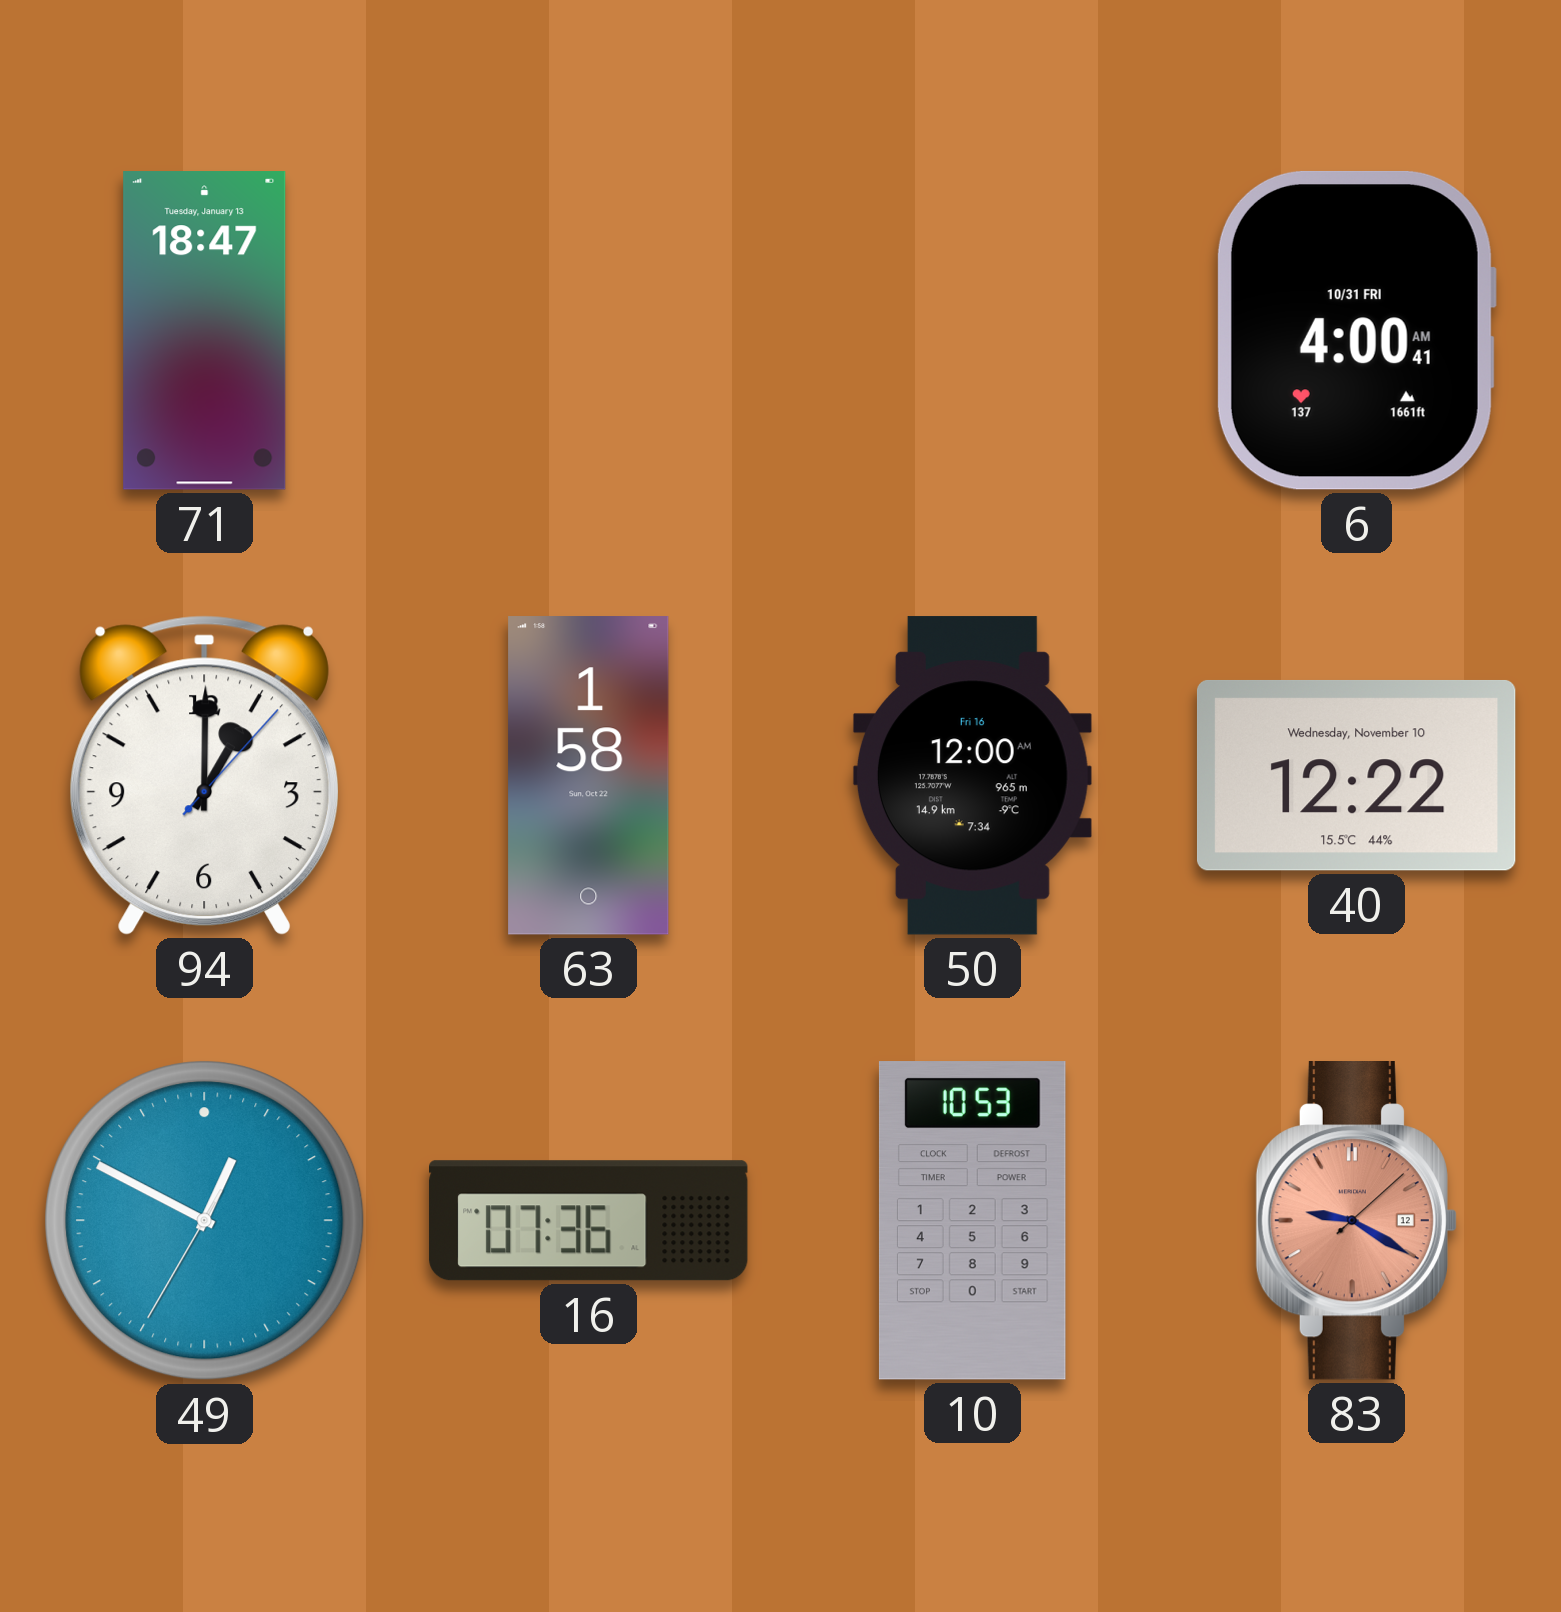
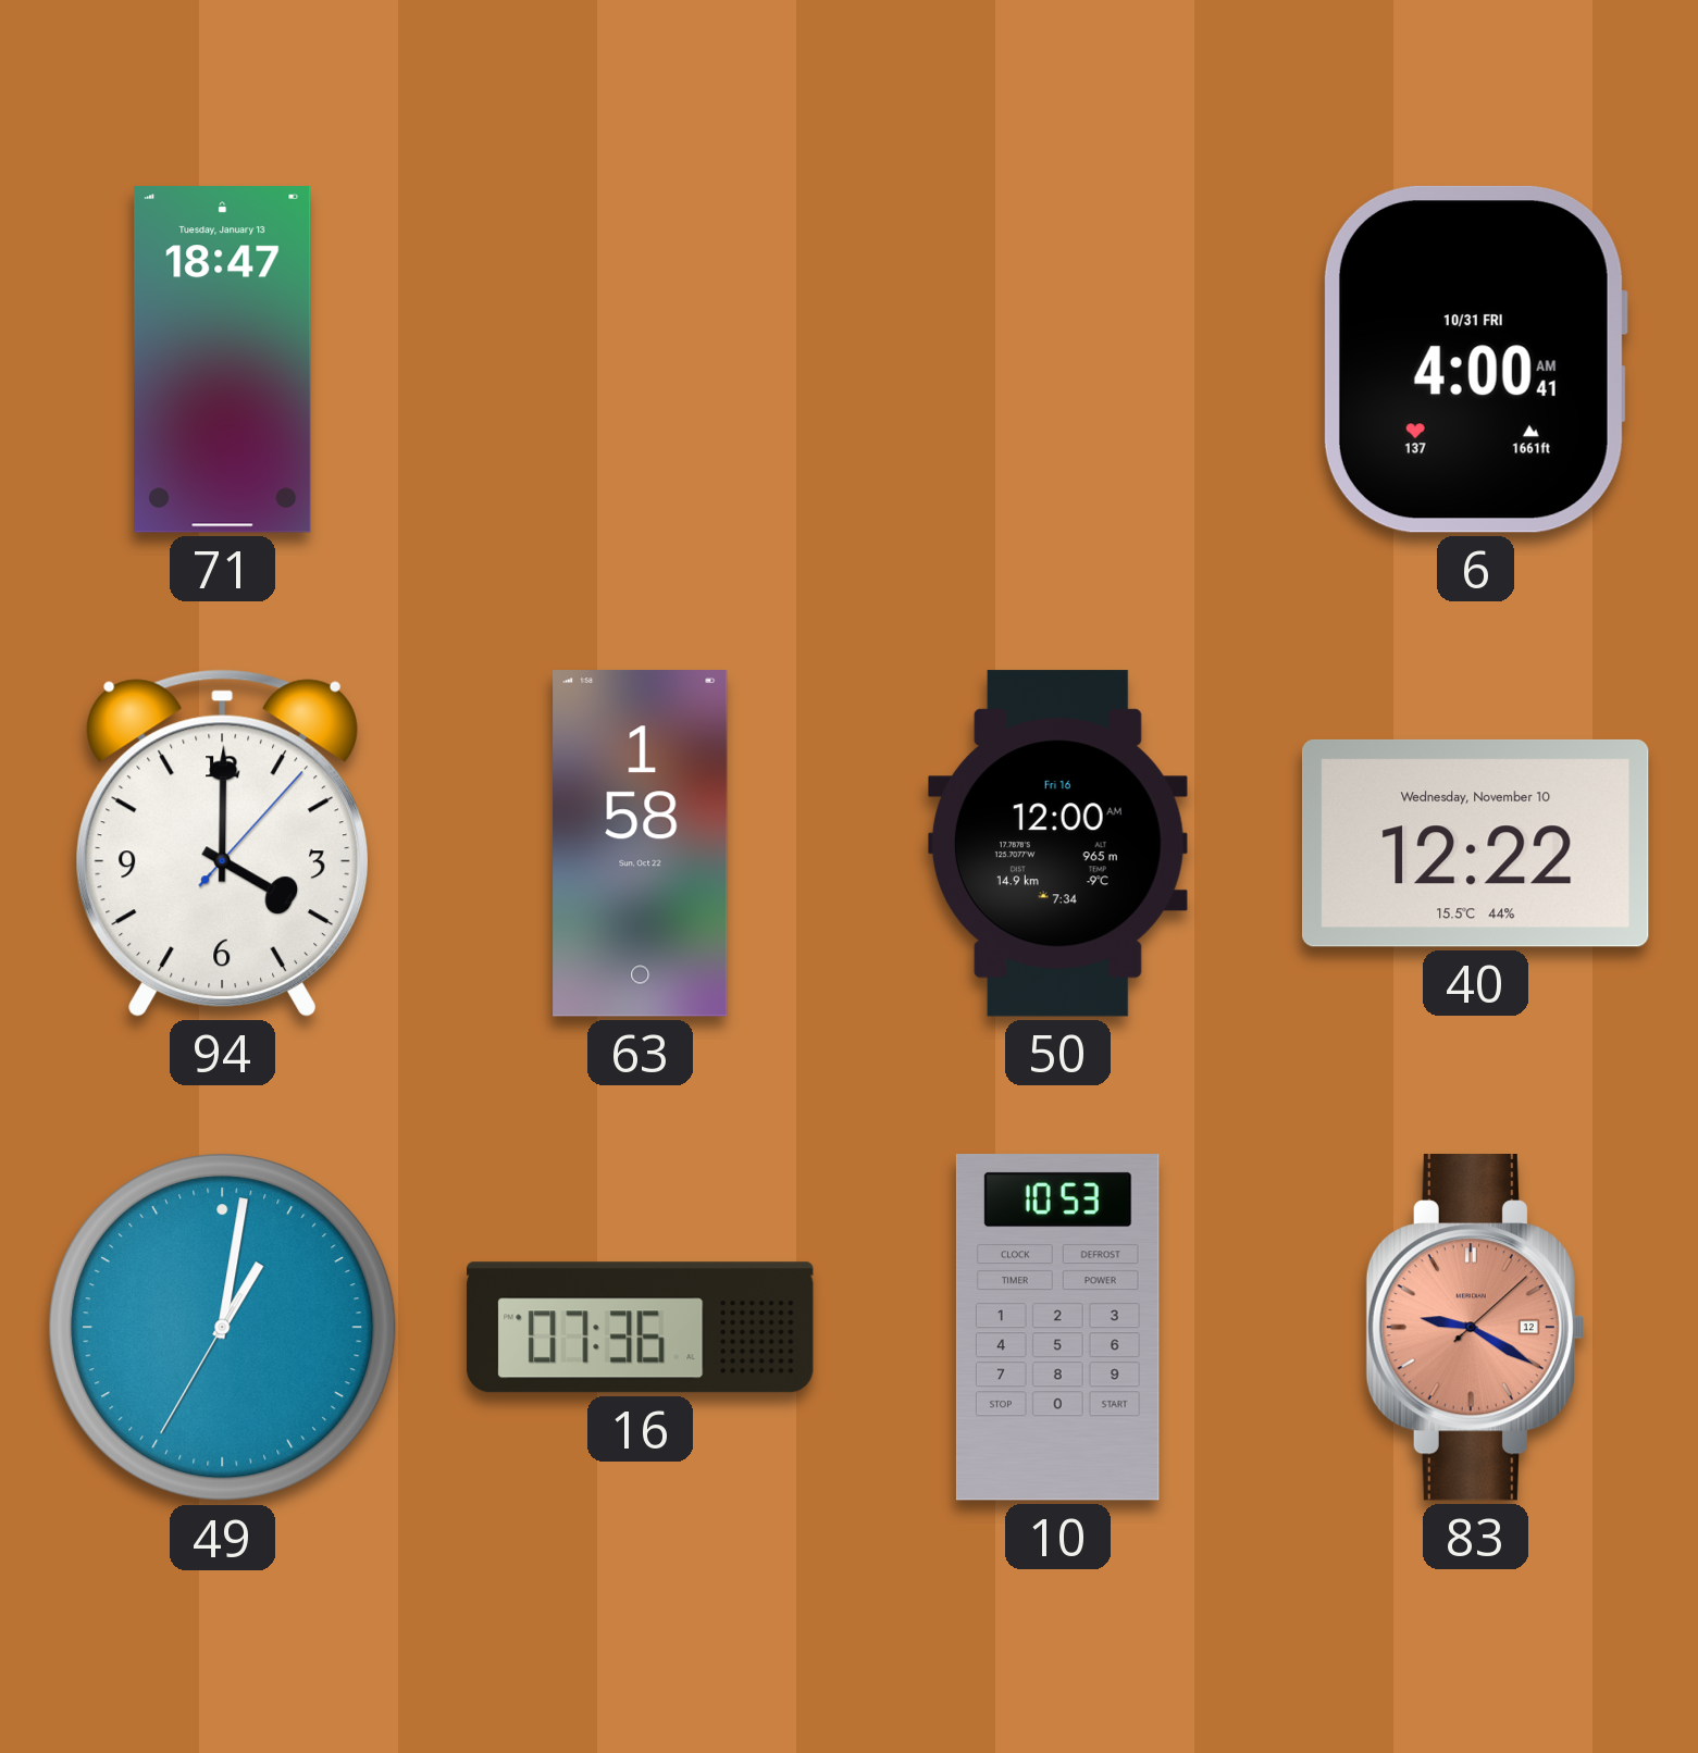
94: 1:00 -> 4:00
49: 12:49 -> 1:01
